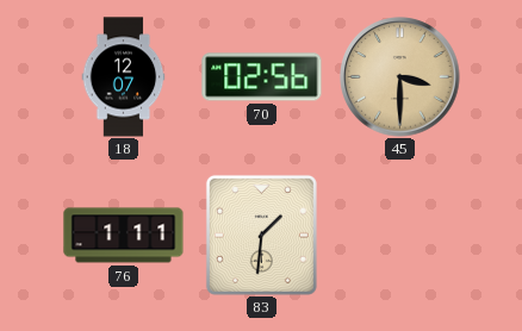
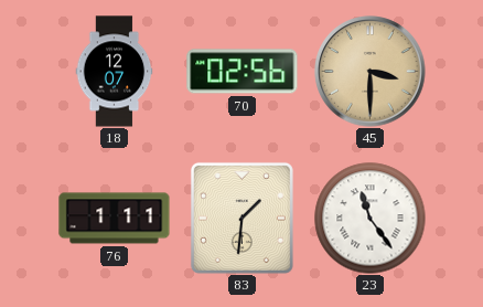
23: none -> 11:24
